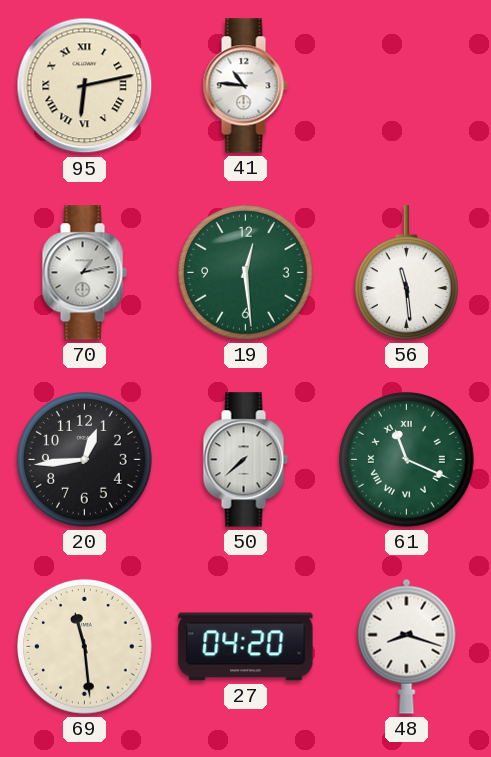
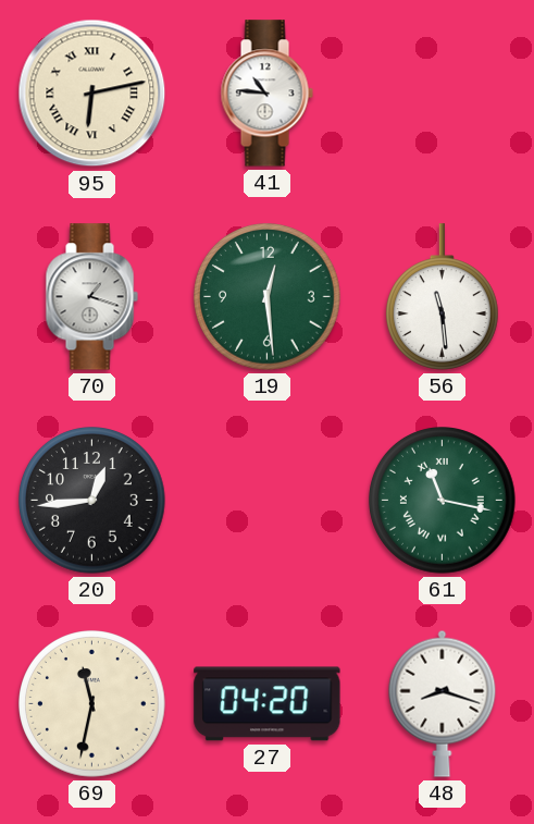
70: 1:13 -> 1:18
50: 7:38 -> none
61: 11:19 -> 11:17
69: 11:29 -> 11:32
